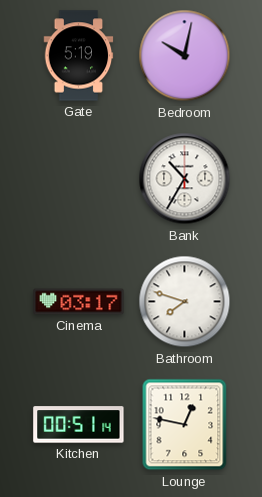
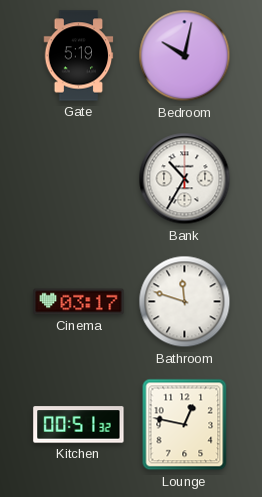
Bathroom: 7:48 -> 11:48
Kitchen: 00:51:14 -> 00:51:32
